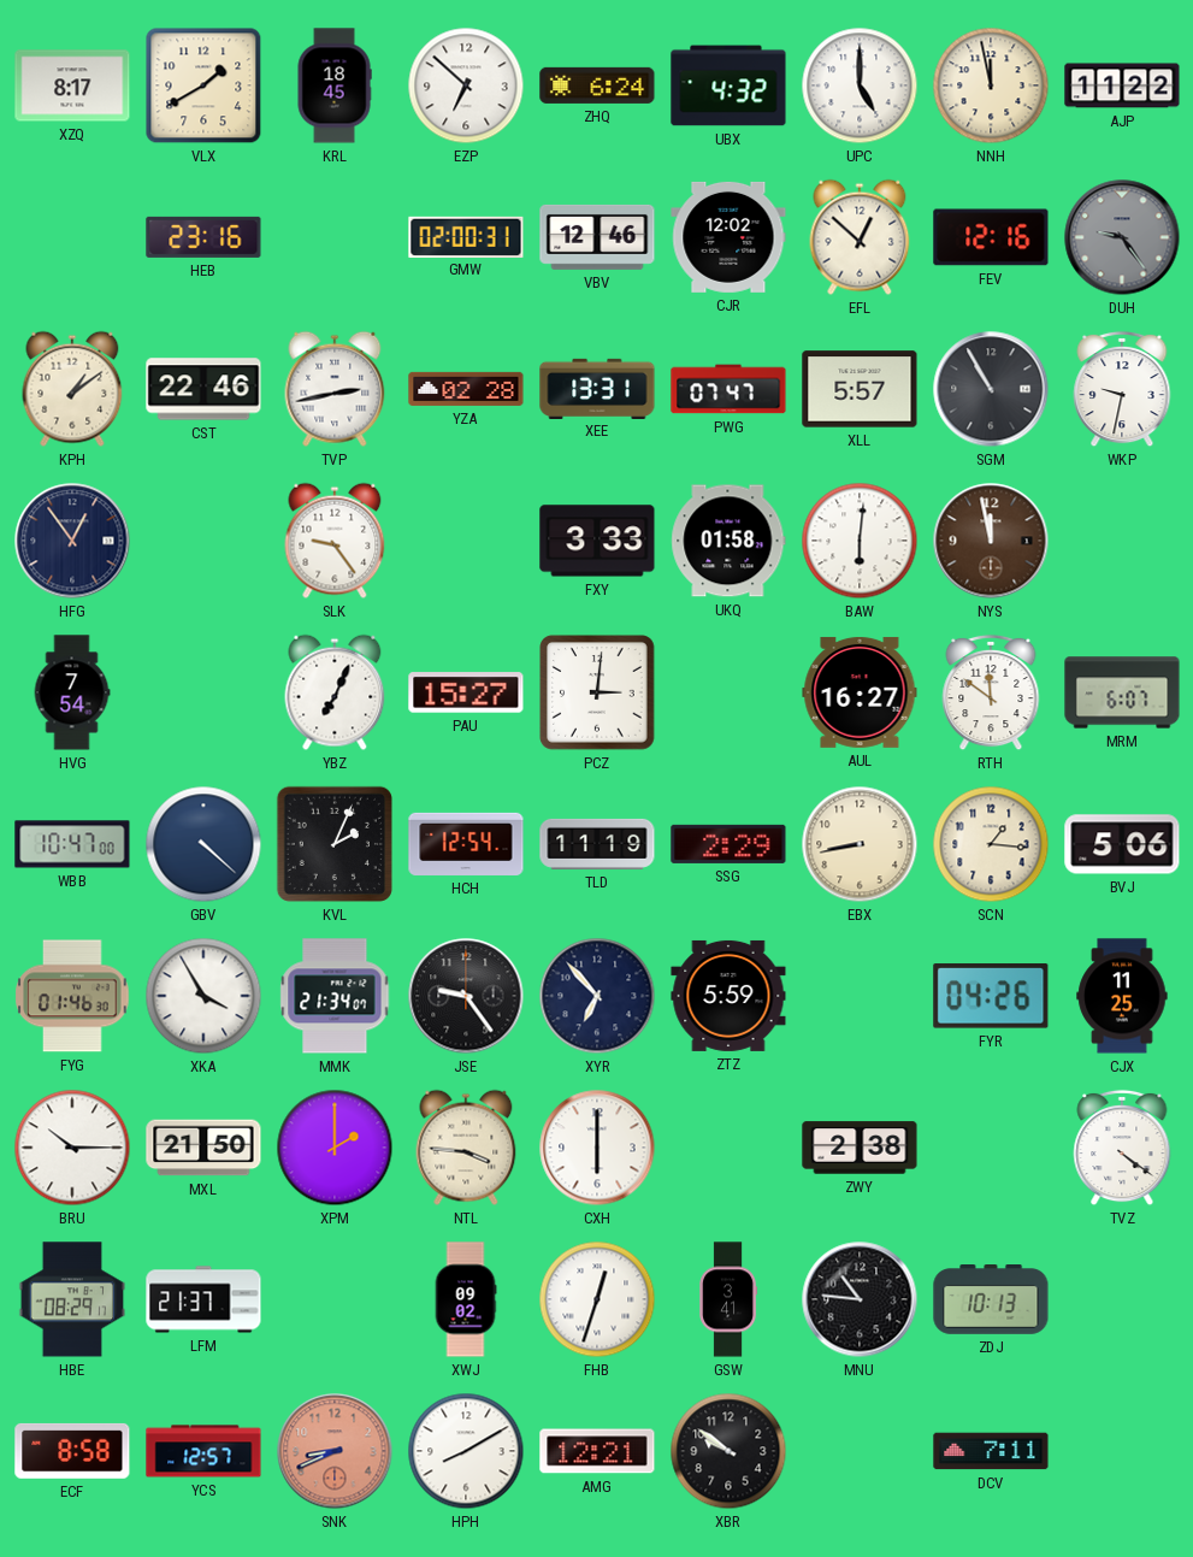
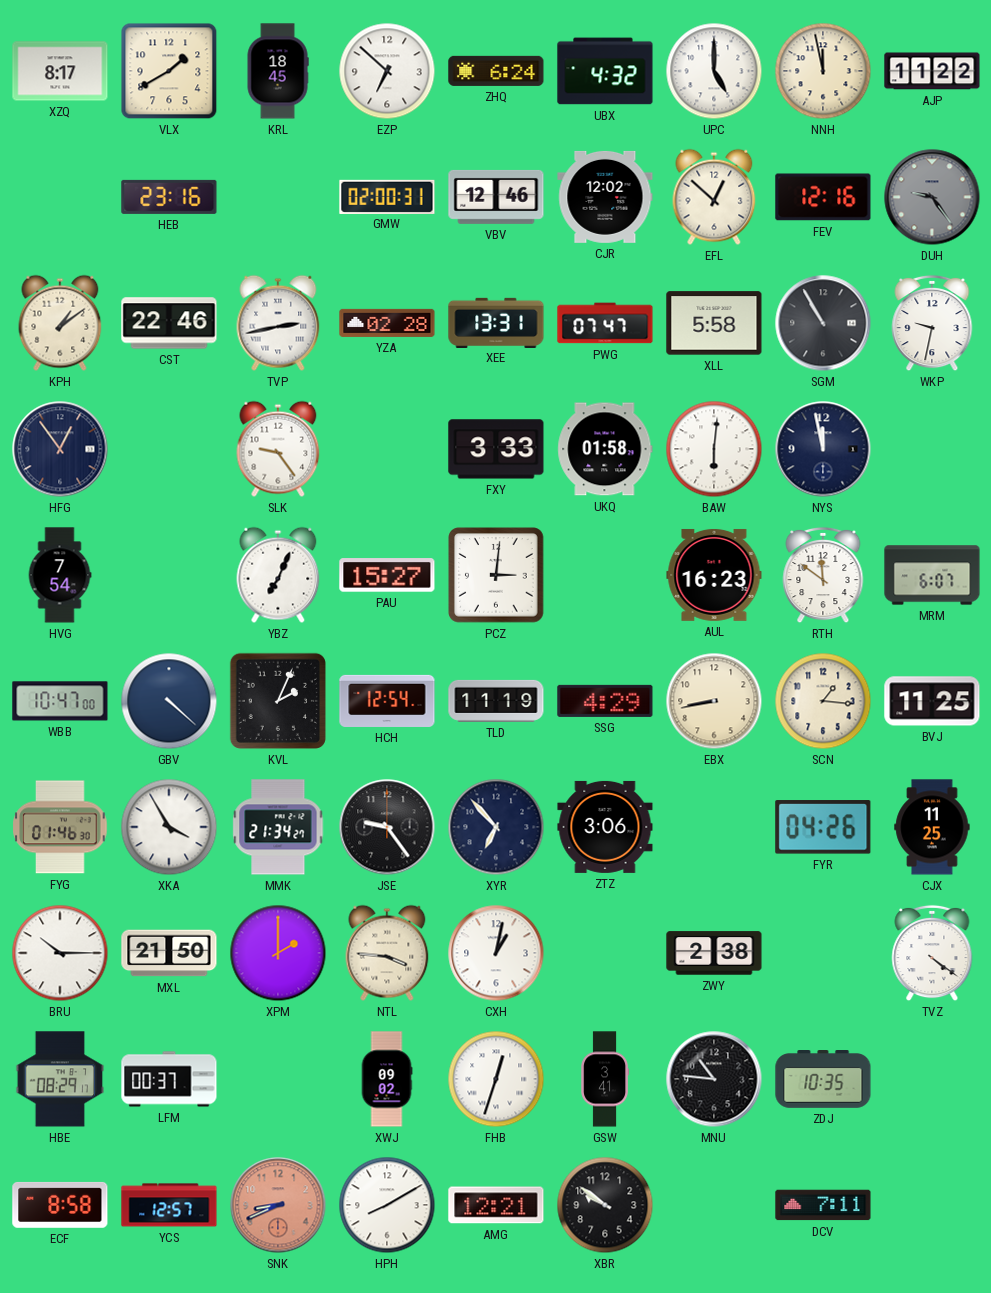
XLL: 5:57 -> 5:58
NYS dial: brown -> navy
AUL: 16:27 -> 16:23
SSG: 2:29 -> 4:29
BVJ: 5:06 -> 11:25
MMK: 21:34:07 -> 21:34:27
ZTZ: 5:59 -> 3:06
CXH: 6:00 -> 1:02
LFM: 21:37 -> 00:37
ZDJ: 10:13 -> 10:35
